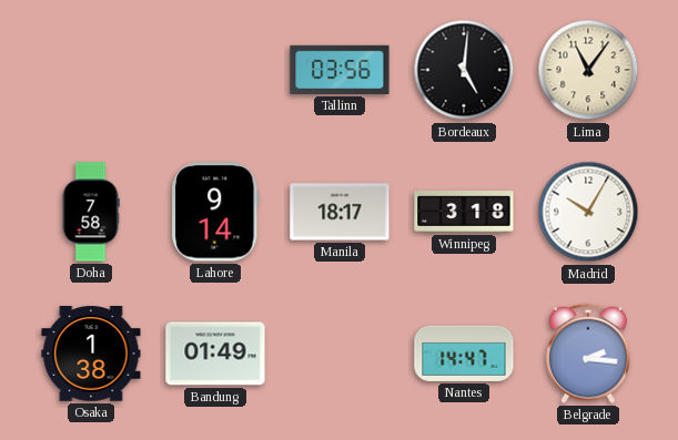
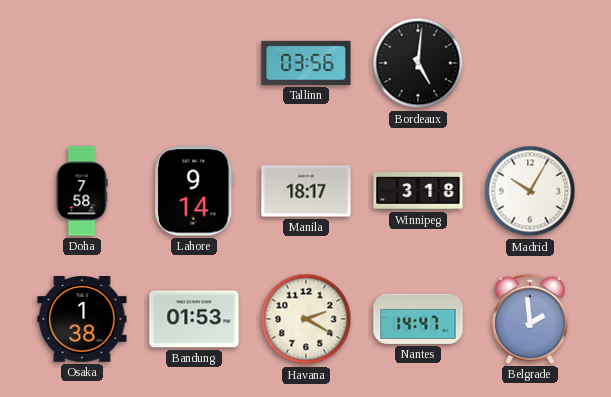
Lima: 11:06 -> none
Bandung: 01:49 -> 01:53
Havana: none -> 2:20
Belgrade: 2:16 -> 1:59
